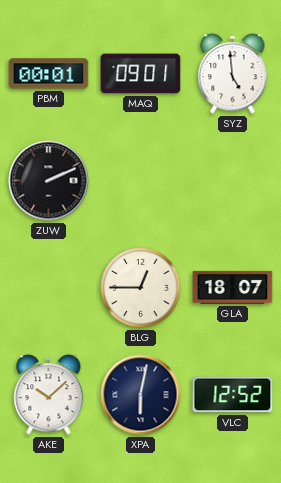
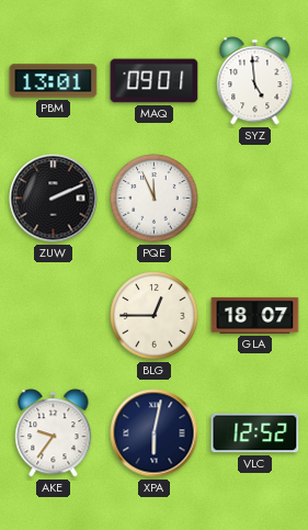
PBM: 00:01 -> 13:01
PQE: none -> 11:56
AKE: 10:08 -> 9:36
